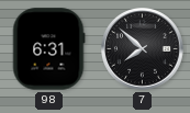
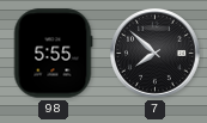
98: 6:31 -> 5:55
